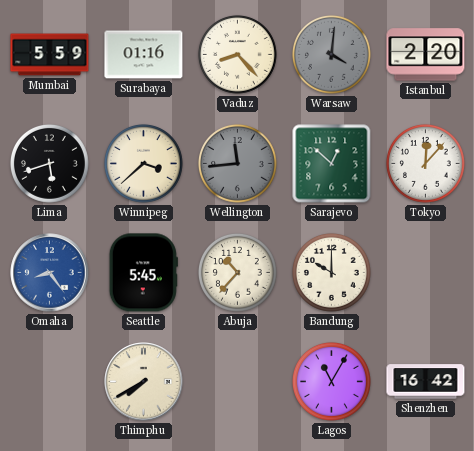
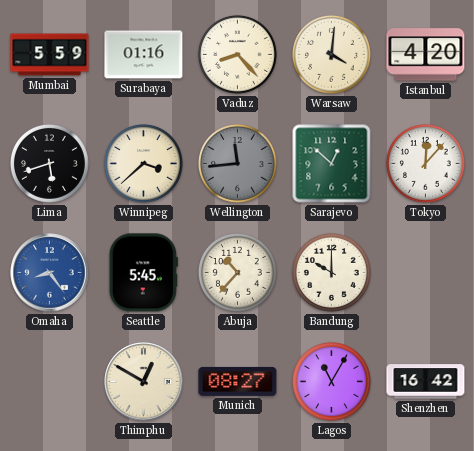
Warsaw dial: grey -> cream
Istanbul: 2:20 -> 4:20
Thimphu: 7:40 -> 12:50
Munich: none -> 08:27
